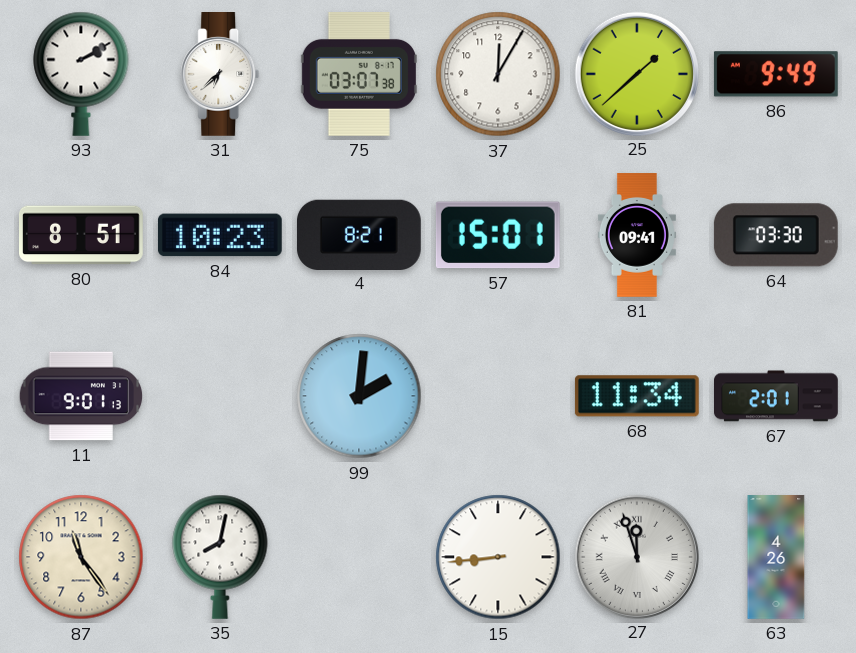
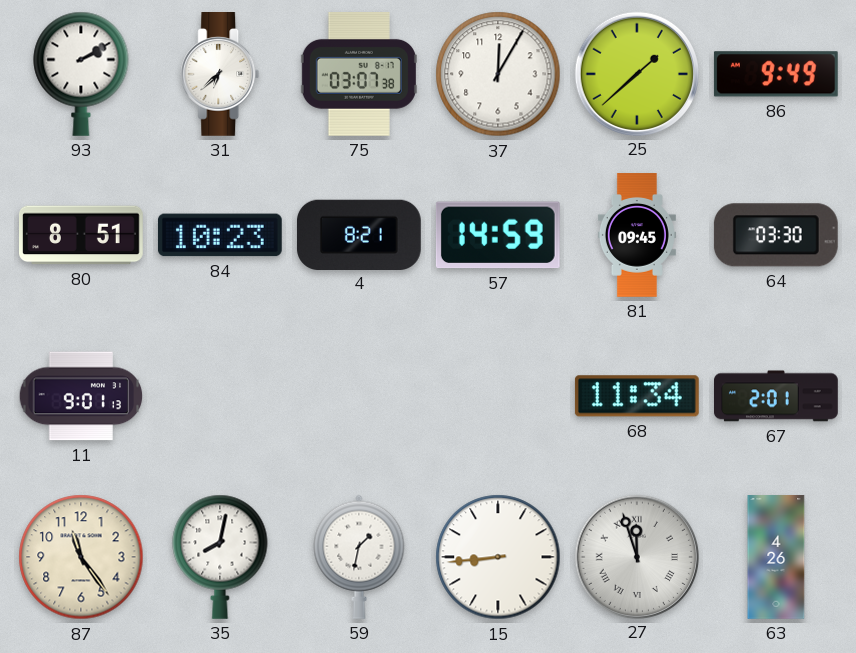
57: 15:01 -> 14:59
81: 09:41 -> 09:45
99: 2:01 -> none
59: none -> 1:32
